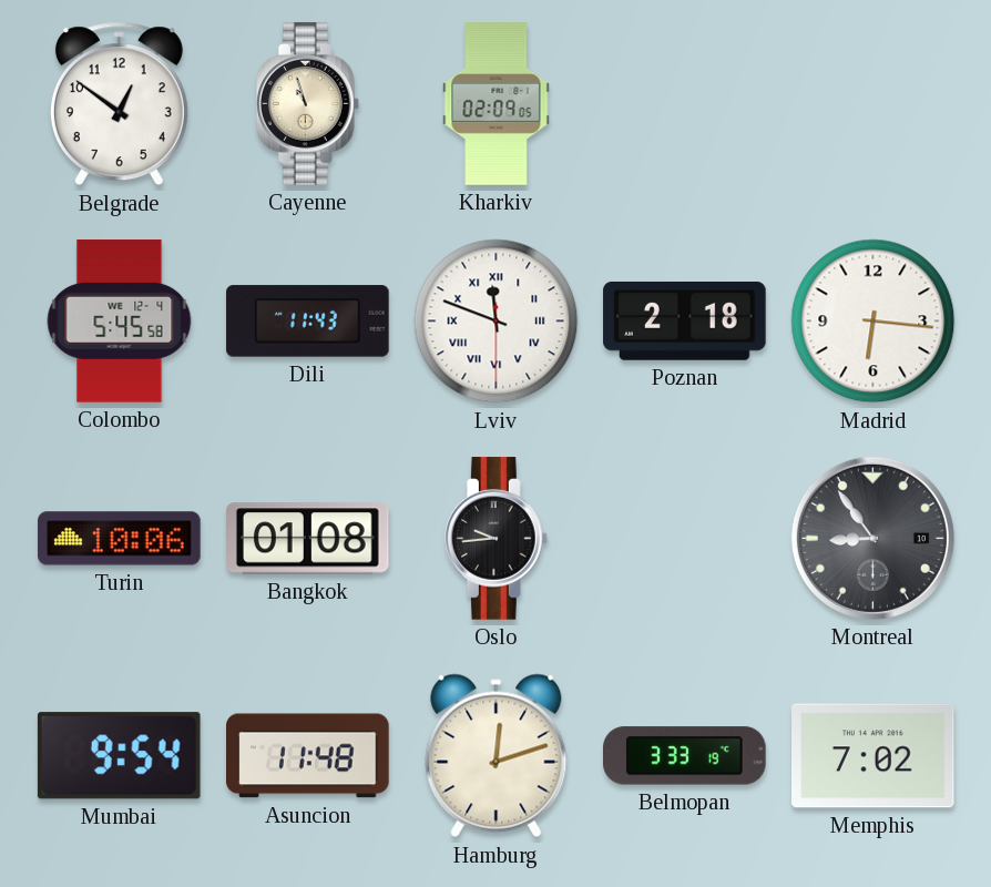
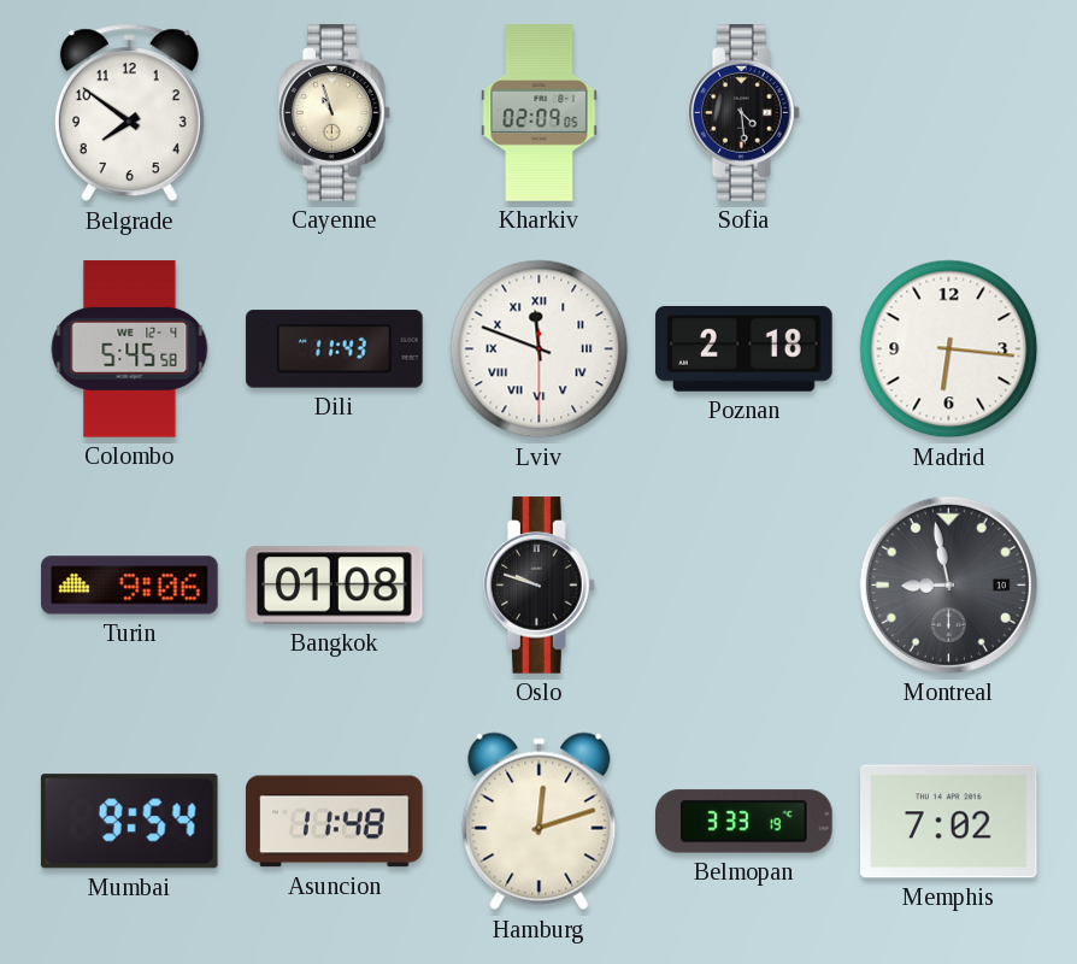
Belgrade: 12:51 -> 7:51
Sofia: none -> 4:29
Turin: 10:06 -> 9:06
Oslo: 9:44 -> 9:48
Montreal: 8:54 -> 8:58
